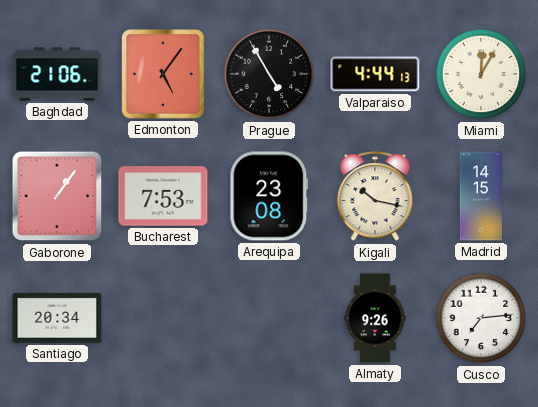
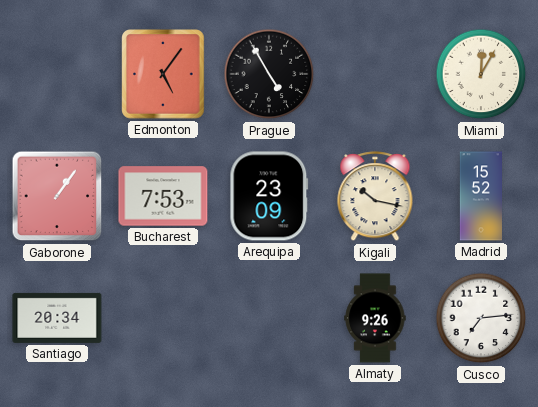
Baghdad: 21:06 -> none
Valparaiso: 4:44 -> none
Arequipa: 23:08 -> 23:09
Madrid: 14:15 -> 15:52
